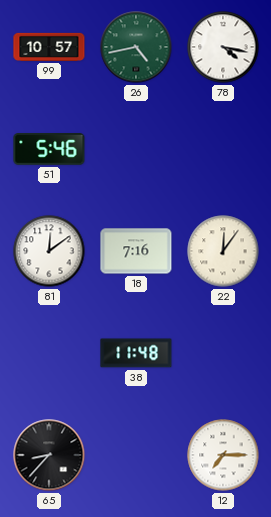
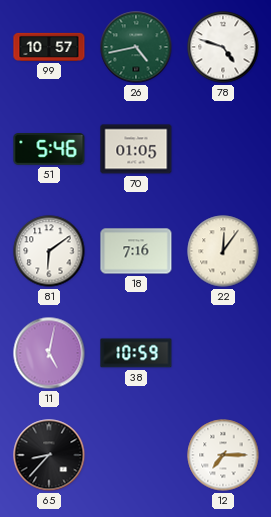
78: 4:17 -> 4:48
70: none -> 01:05
81: 12:09 -> 6:09
11: none -> 5:02
38: 11:48 -> 10:59
